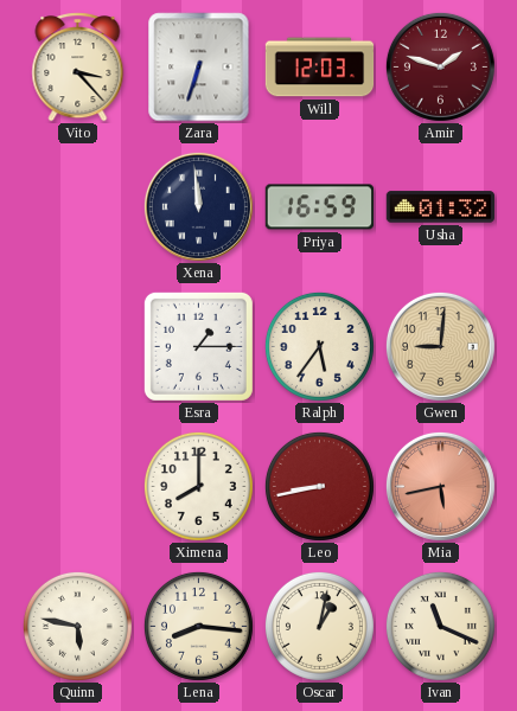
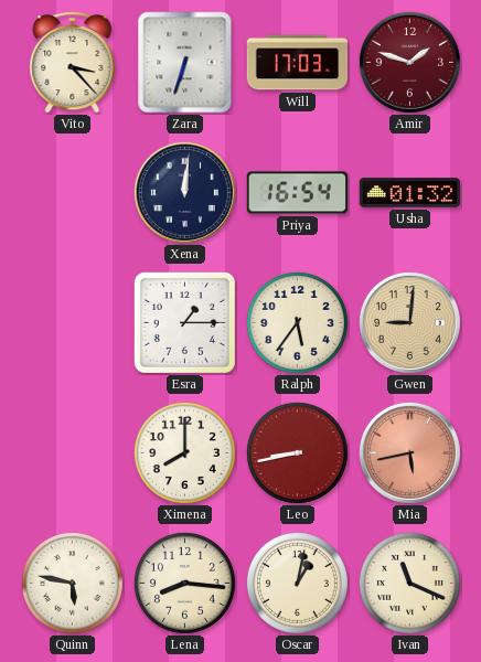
Will: 12:03 -> 17:03
Xena: 11:59 -> 12:01
Priya: 16:59 -> 16:54
